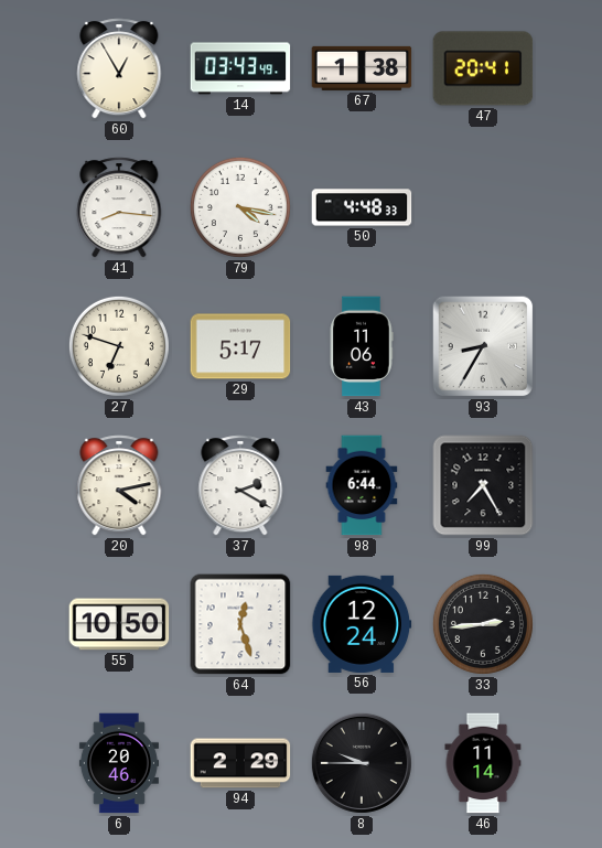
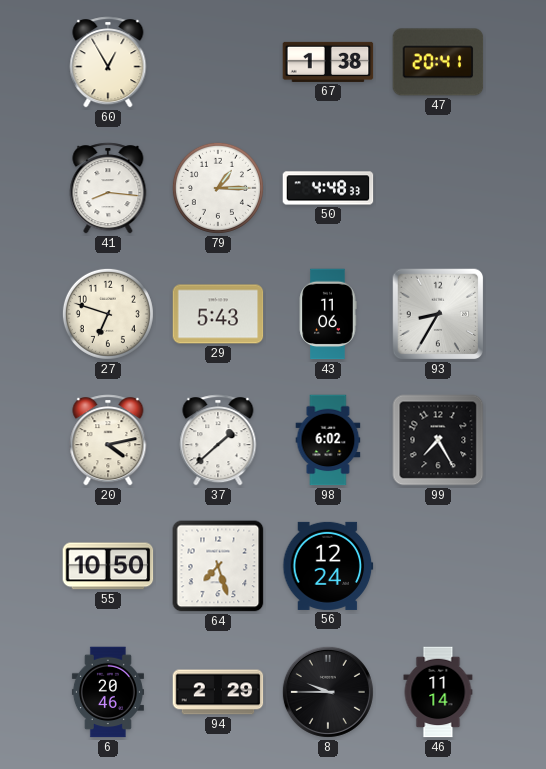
14: 03:43 -> none
79: 4:17 -> 1:15
29: 5:17 -> 5:43
37: 2:20 -> 1:38
98: 6:44 -> 6:02
64: 12:27 -> 7:27
33: 2:44 -> none
